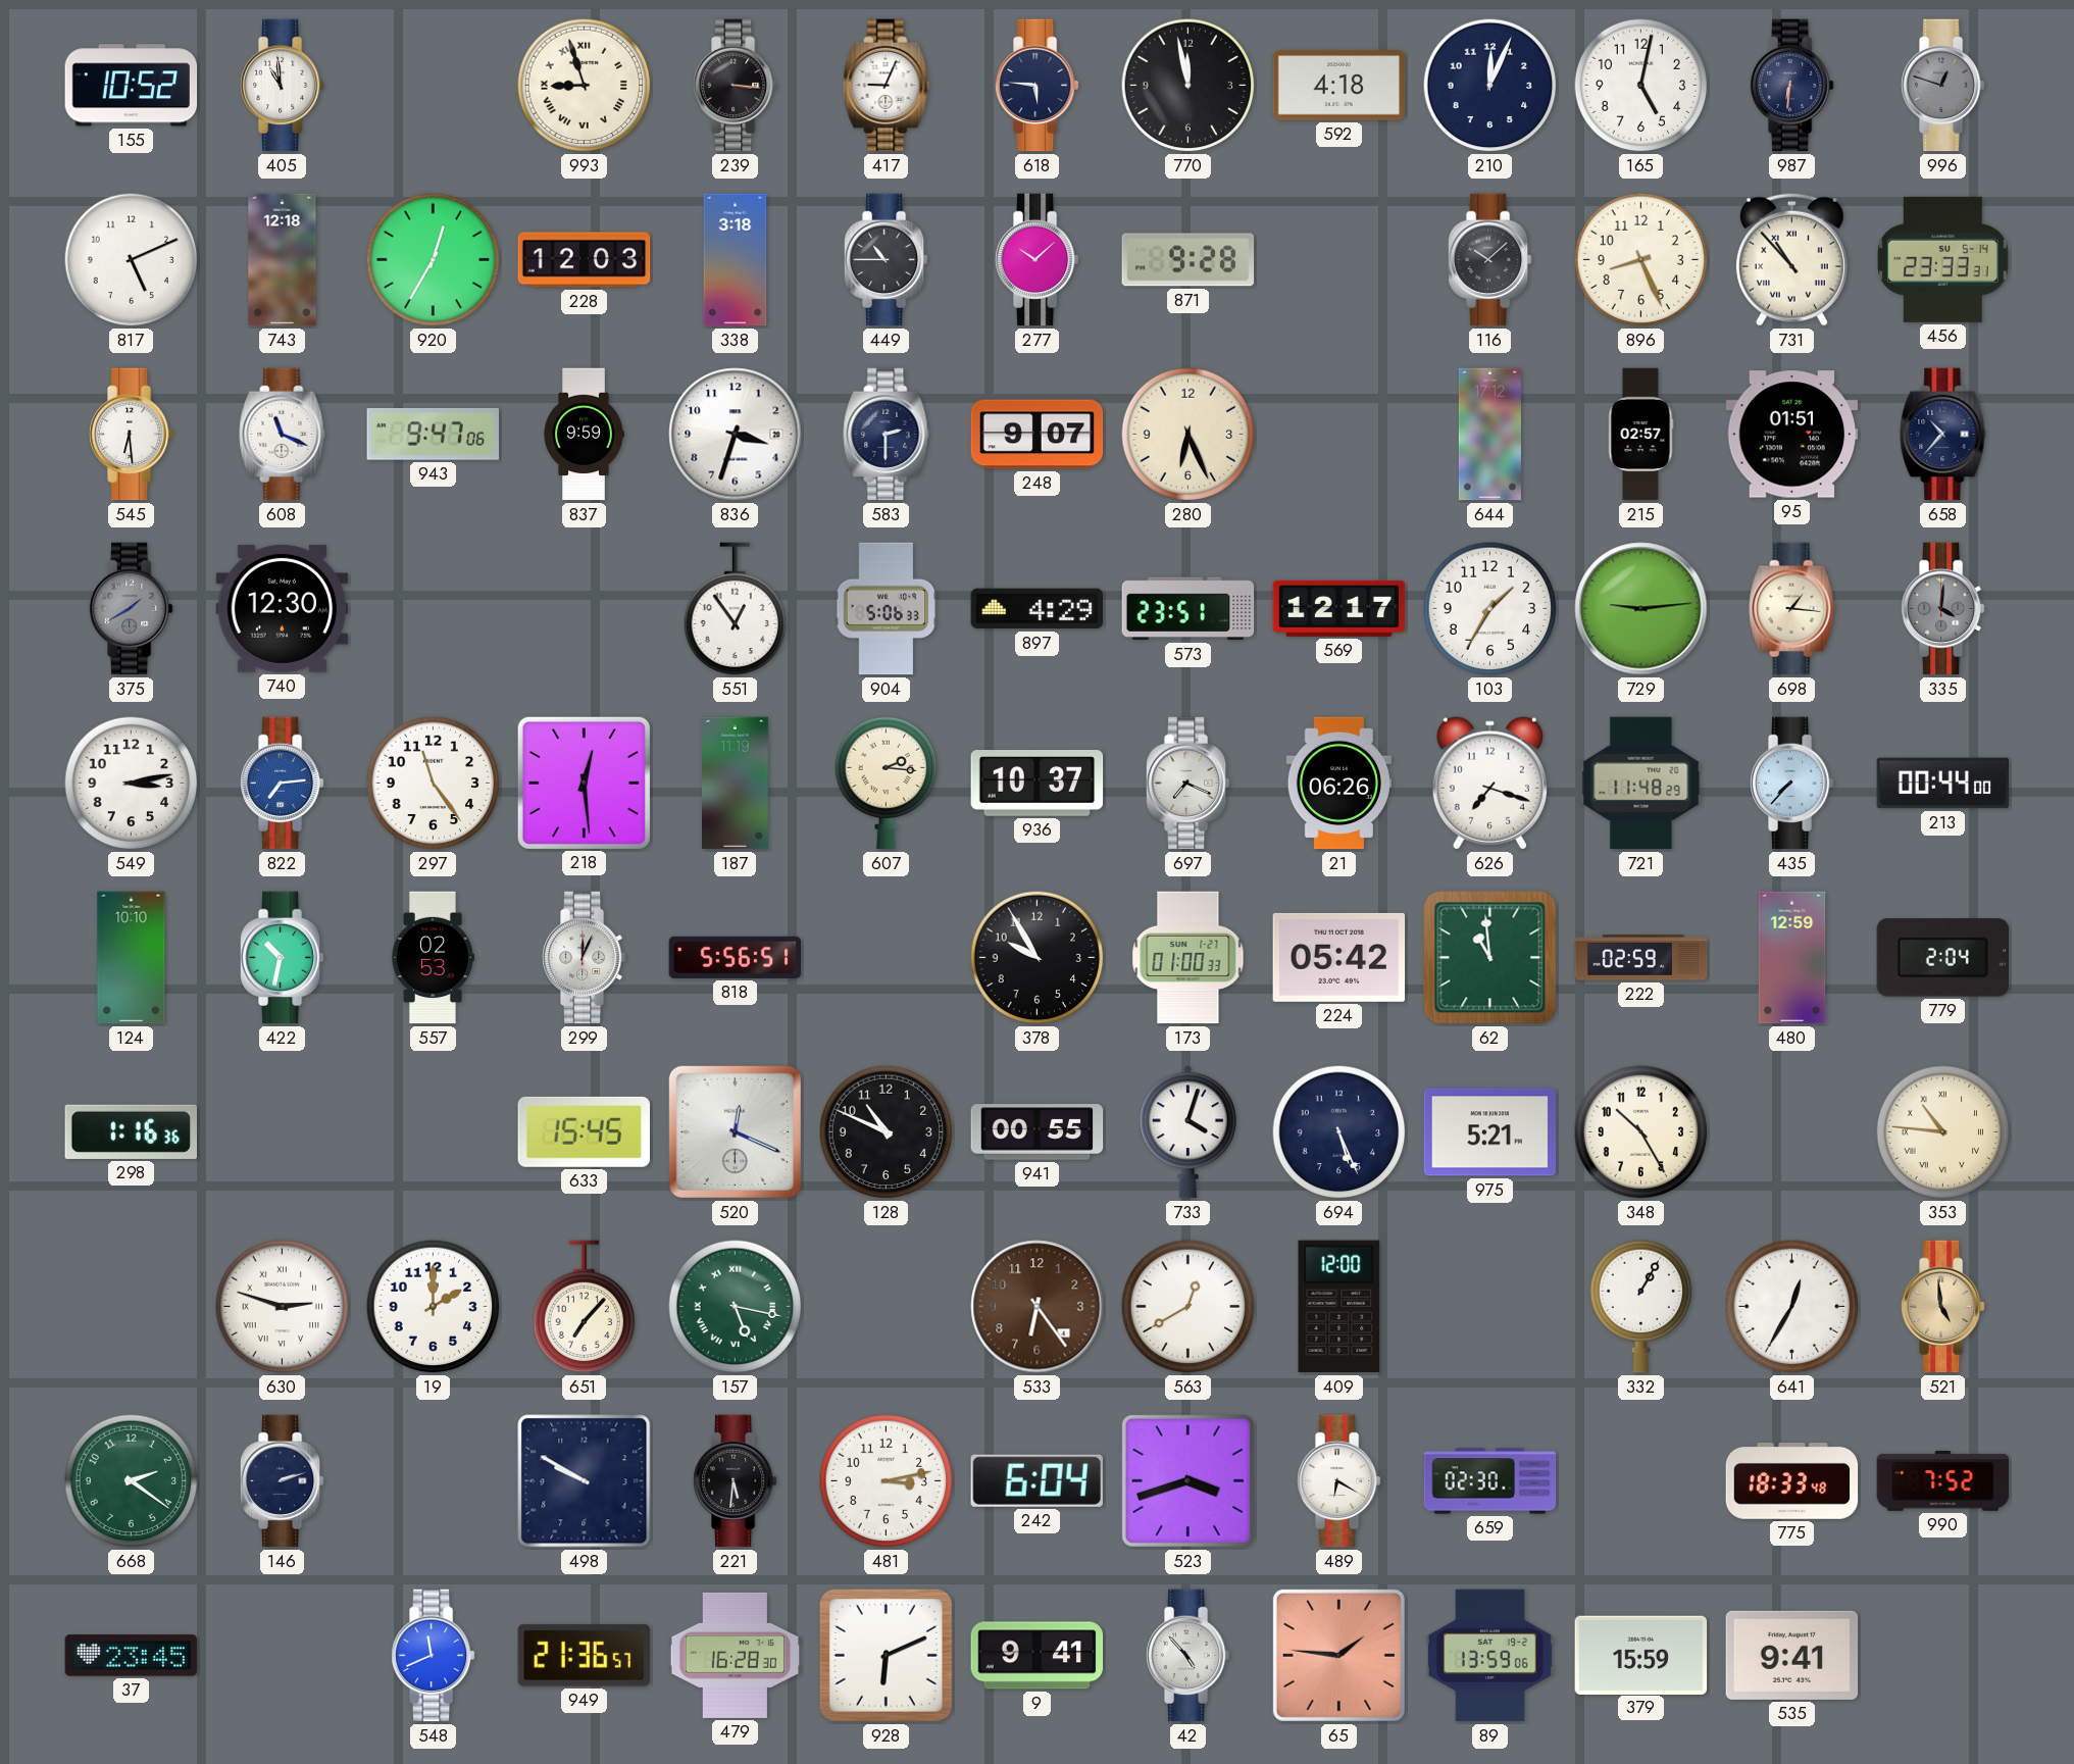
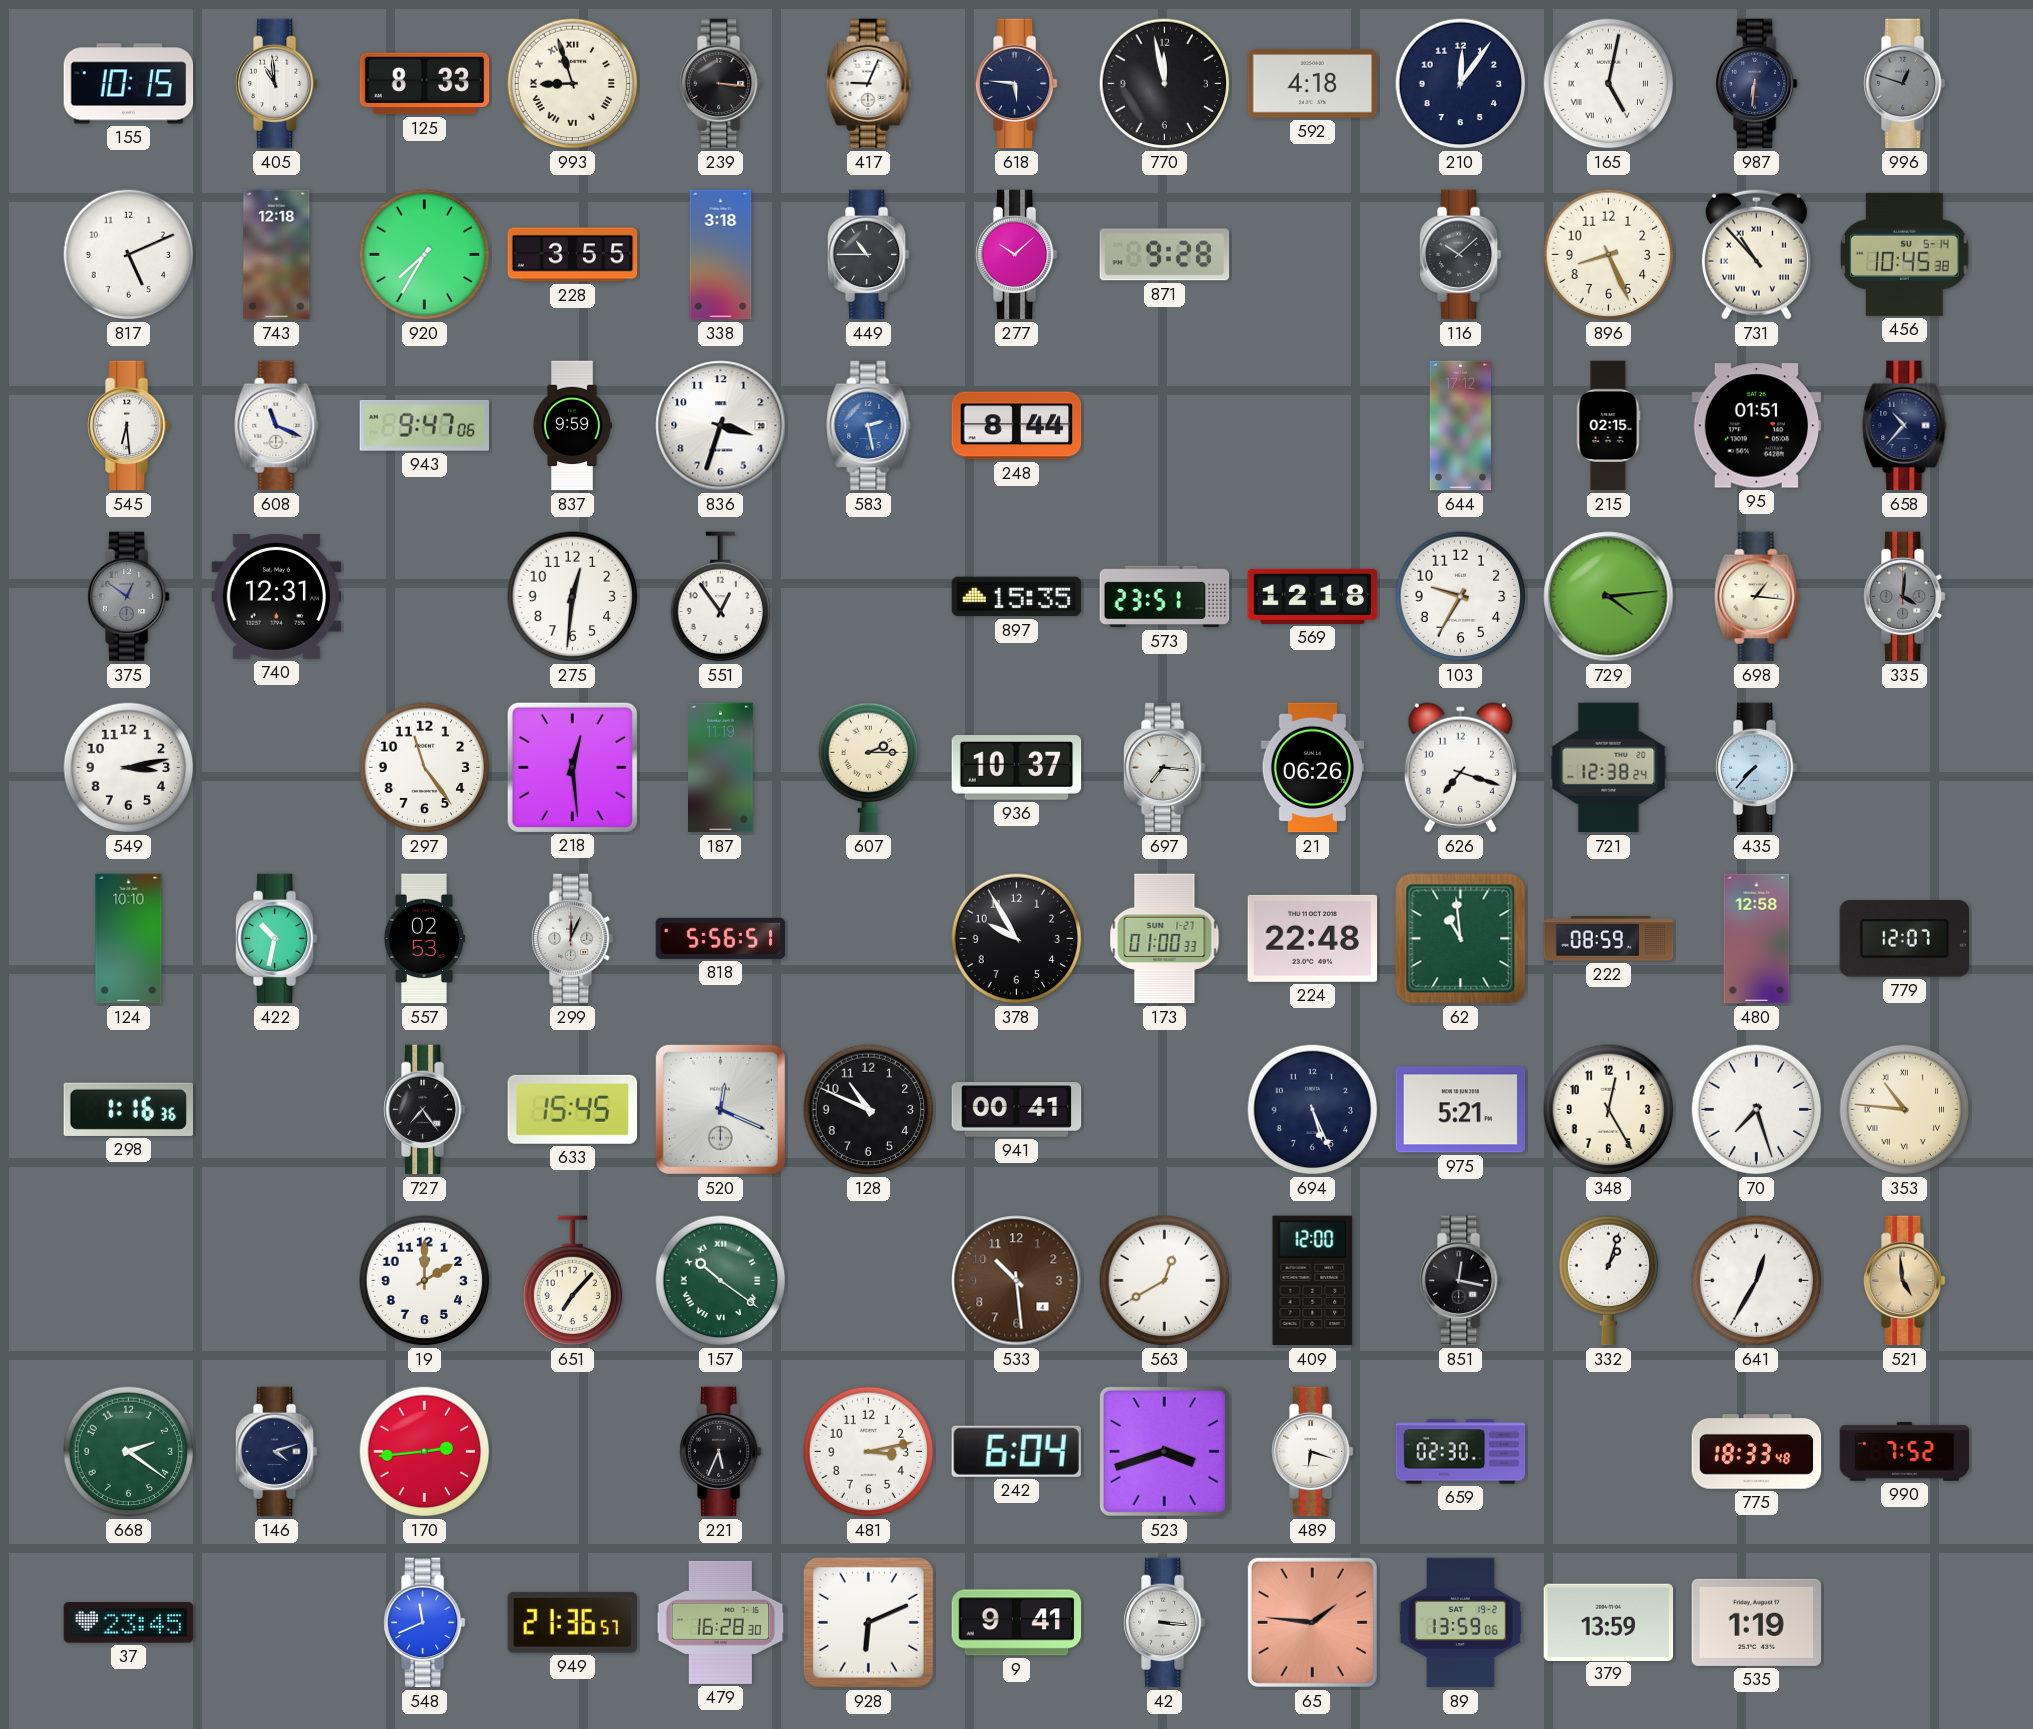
155: 10:52 -> 10:15
125: none -> 8:33
210: 12:04 -> 12:06
165 numerals: Arabic -> Roman
920: 12:35 -> 7:35
228: 12:03 -> 3:55
456: 23:33 -> 10:45
583: 2:30 -> 2:28
583 dial: navy -> blue
248: 9:07 -> 8:44
280: 6:26 -> none
215: 02:57 -> 02:15
375: 1:40 -> 12:51
740: 12:30 -> 12:31
275: none -> 12:31
904: 5:06 -> none
897: 4:29 -> 15:35
569: 12:17 -> 12:18
103: 1:35 -> 9:35
729: 9:14 -> 4:14
822: 7:14 -> none
607: 2:16 -> 2:15
697: 7:19 -> 7:16
721: 11:48 -> 12:38
213: 00:44 -> none
224: 05:42 -> 22:48
222: 02:59 -> 08:59
480: 12:59 -> 12:58
779: 2:04 -> 12:07
727: none -> 7:24
941: 00:55 -> 00:41
733: 4:03 -> none
348: 10:25 -> 12:25
70: none -> 7:27
630: 2:48 -> none
157: 5:17 -> 10:21
533: 6:24 -> 10:29
851: none -> 12:17
332: 1:05 -> 1:03
146: 2:12 -> 4:12
170: none -> 2:44
498: 9:50 -> none
221: 5:31 -> 5:34
489: 6:20 -> 6:18
42: 4:53 -> 3:16
379: 15:59 -> 13:59
535: 9:41 -> 1:19
